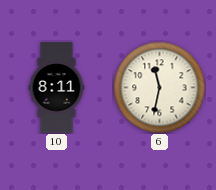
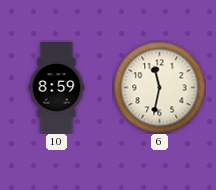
10: 8:11 -> 8:59
